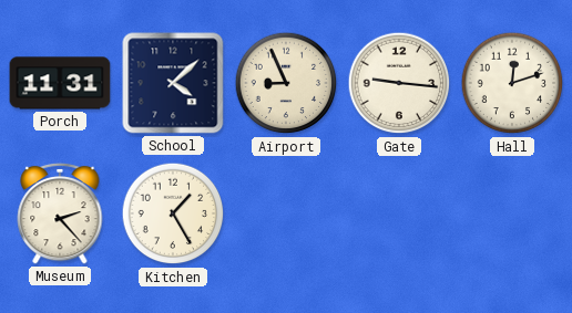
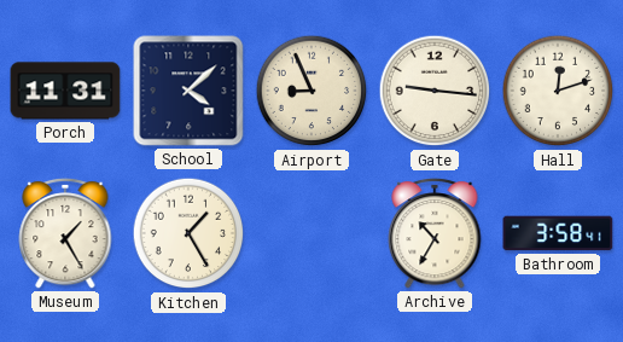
Museum: 2:23 -> 1:25
Archive: none -> 10:35
Bathroom: none -> 3:58
